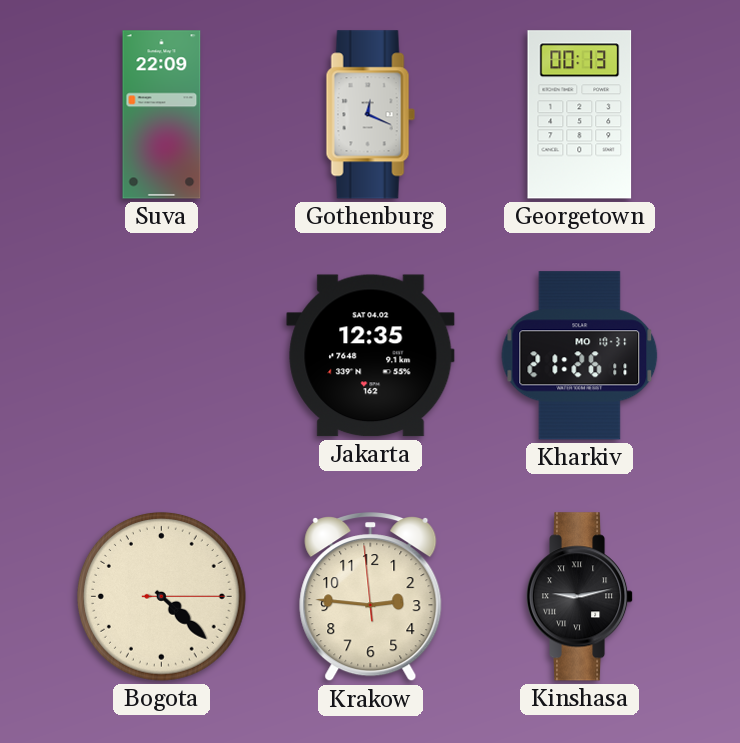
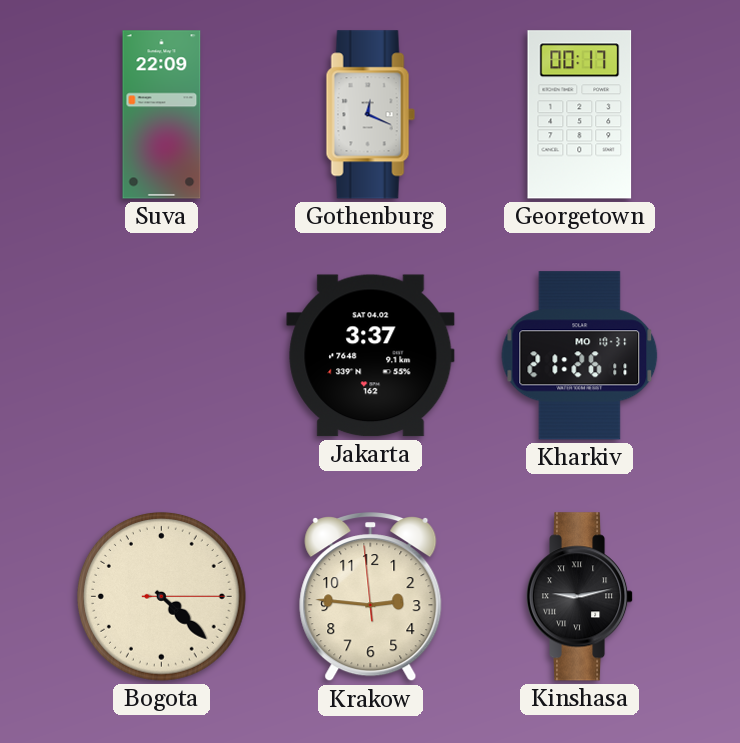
Georgetown: 00:13 -> 00:17
Jakarta: 12:35 -> 3:37
